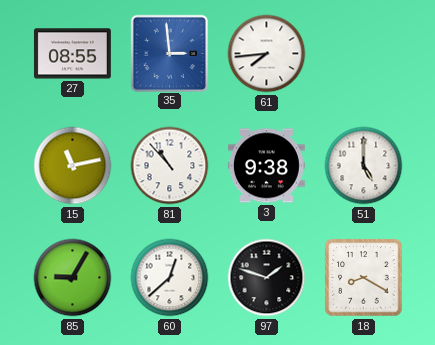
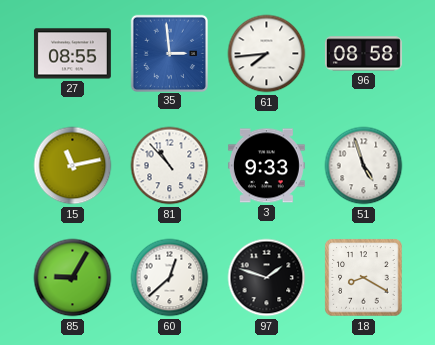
96: none -> 08:58
3: 9:38 -> 9:33
51: 5:00 -> 4:57
